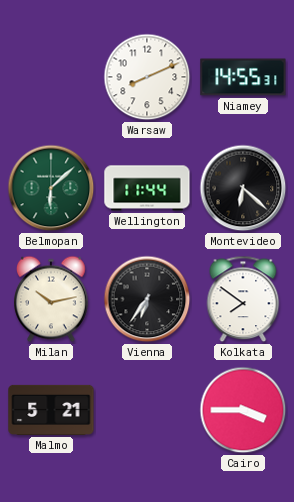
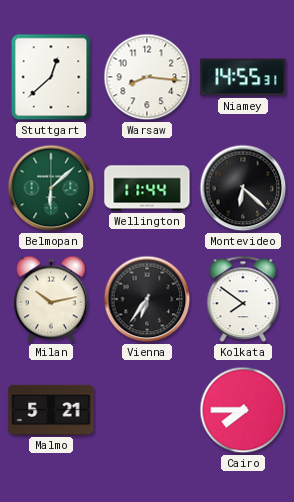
Stuttgart: none -> 12:38
Warsaw: 8:11 -> 8:16
Cairo: 3:45 -> 7:45
